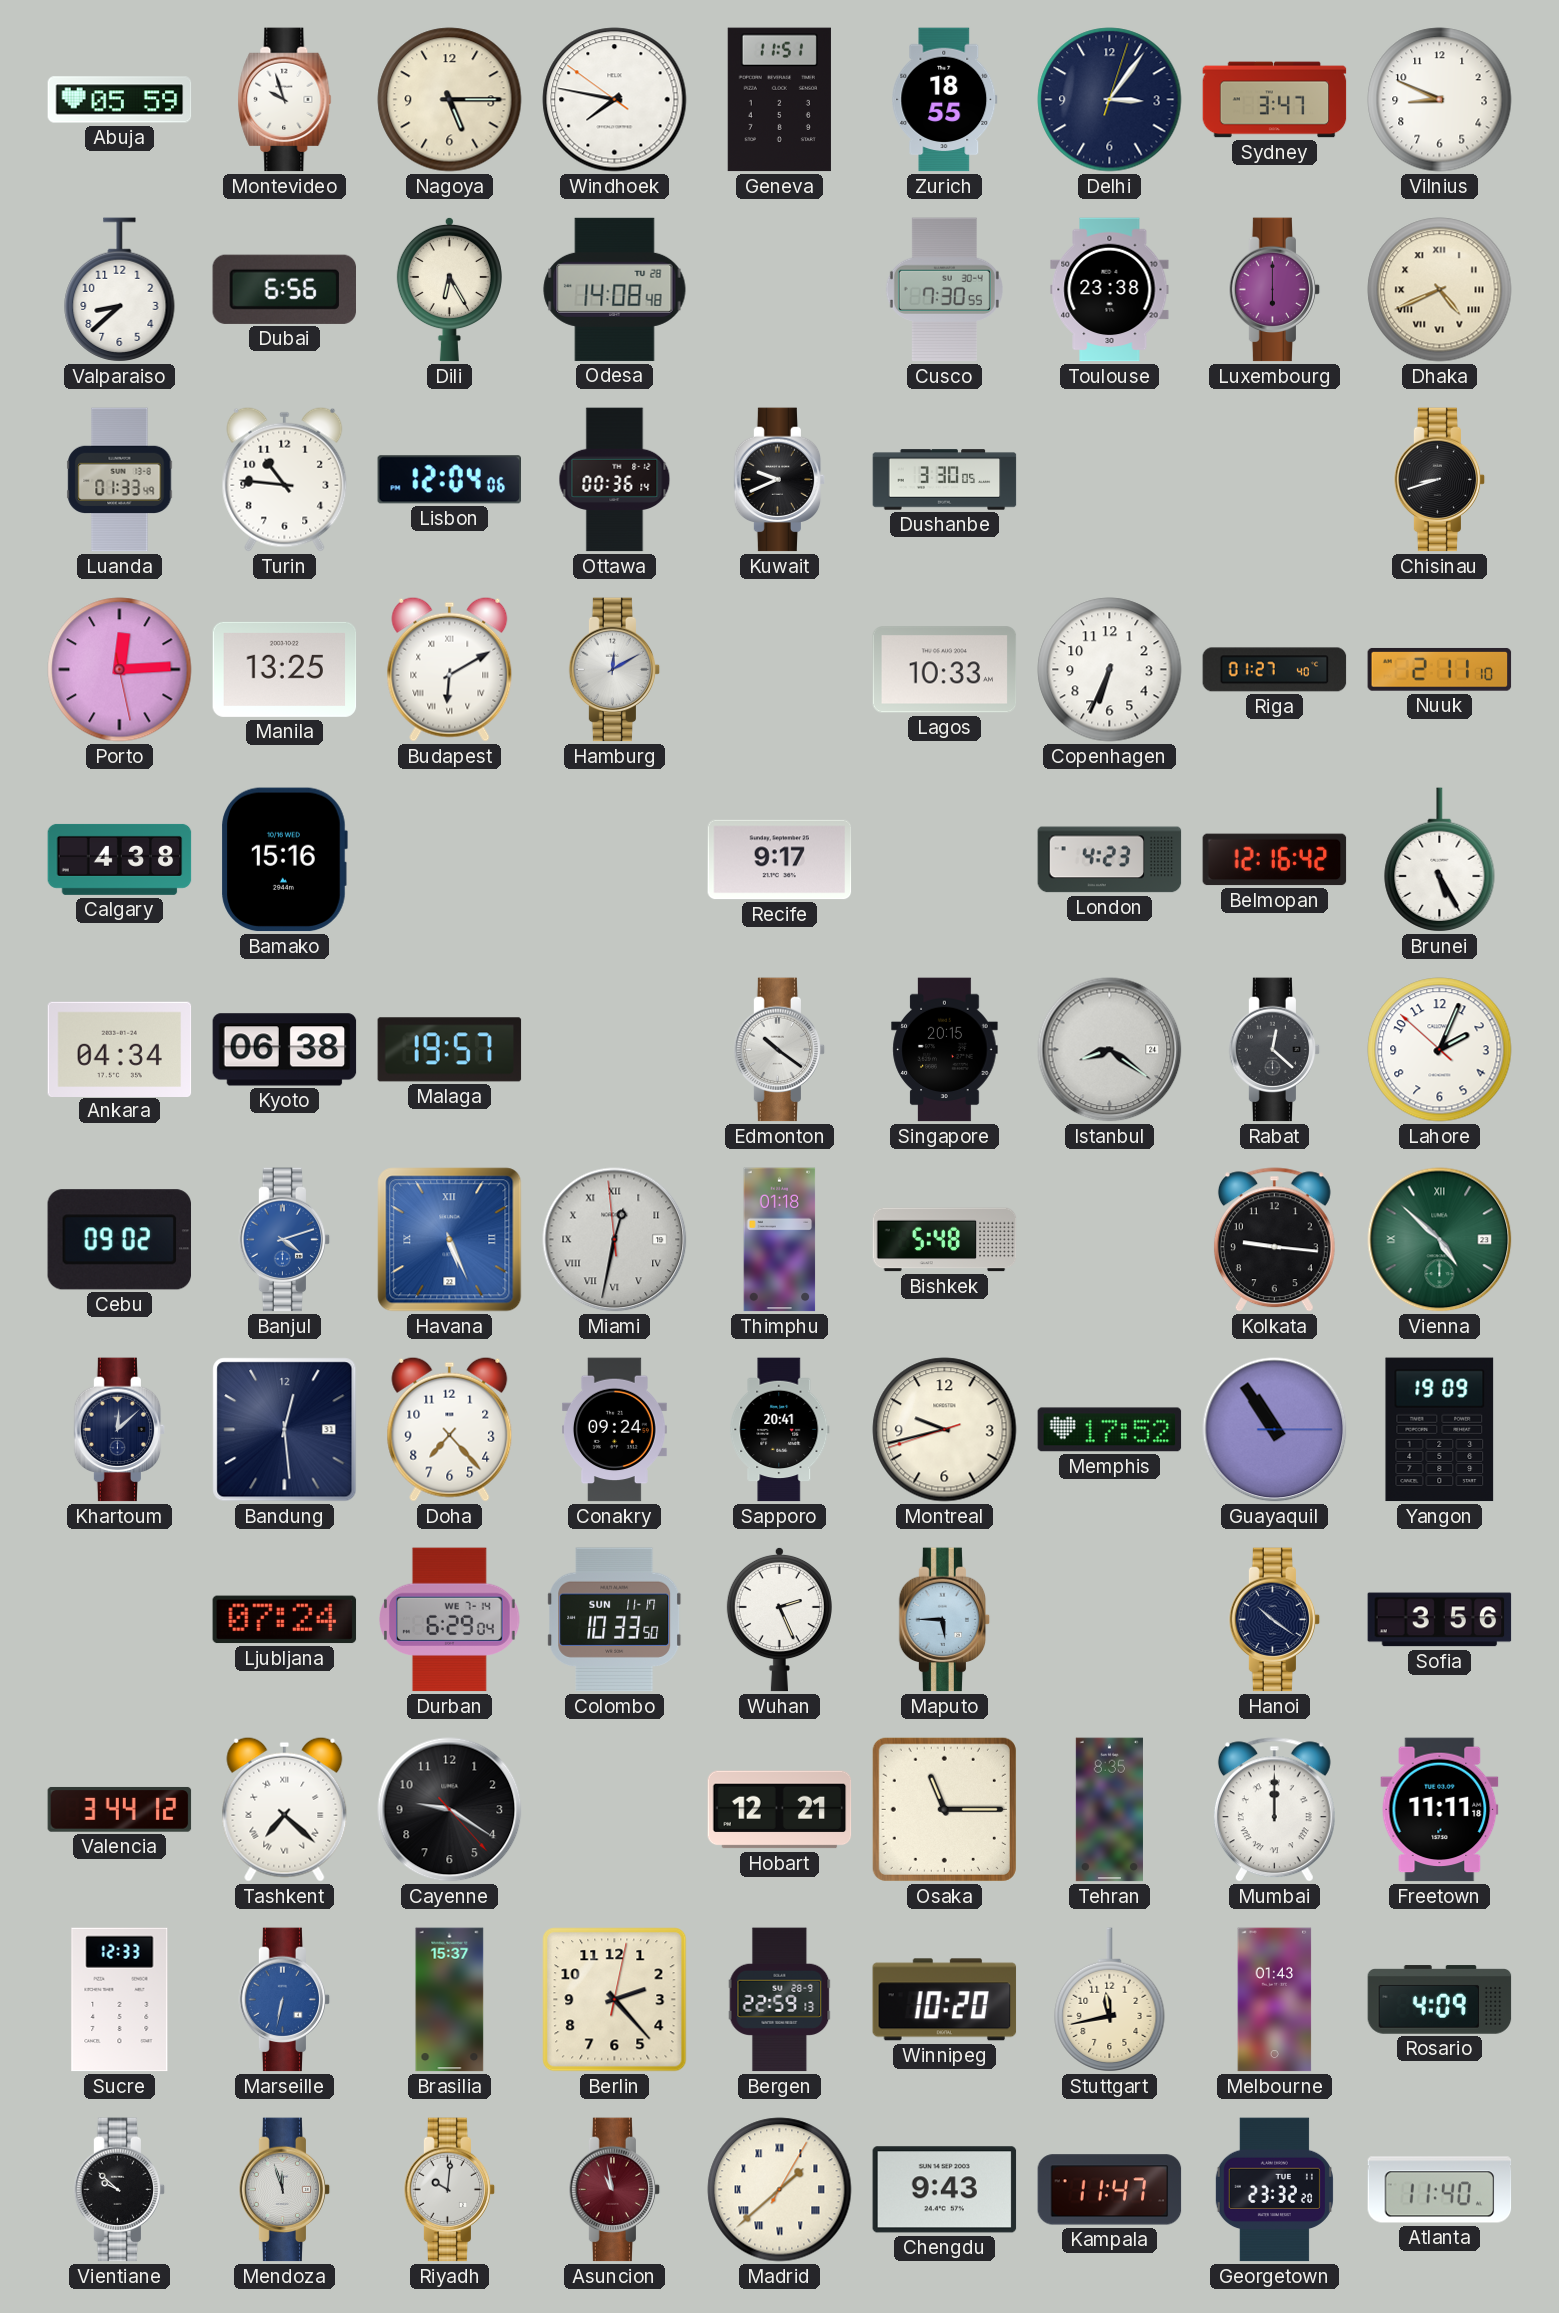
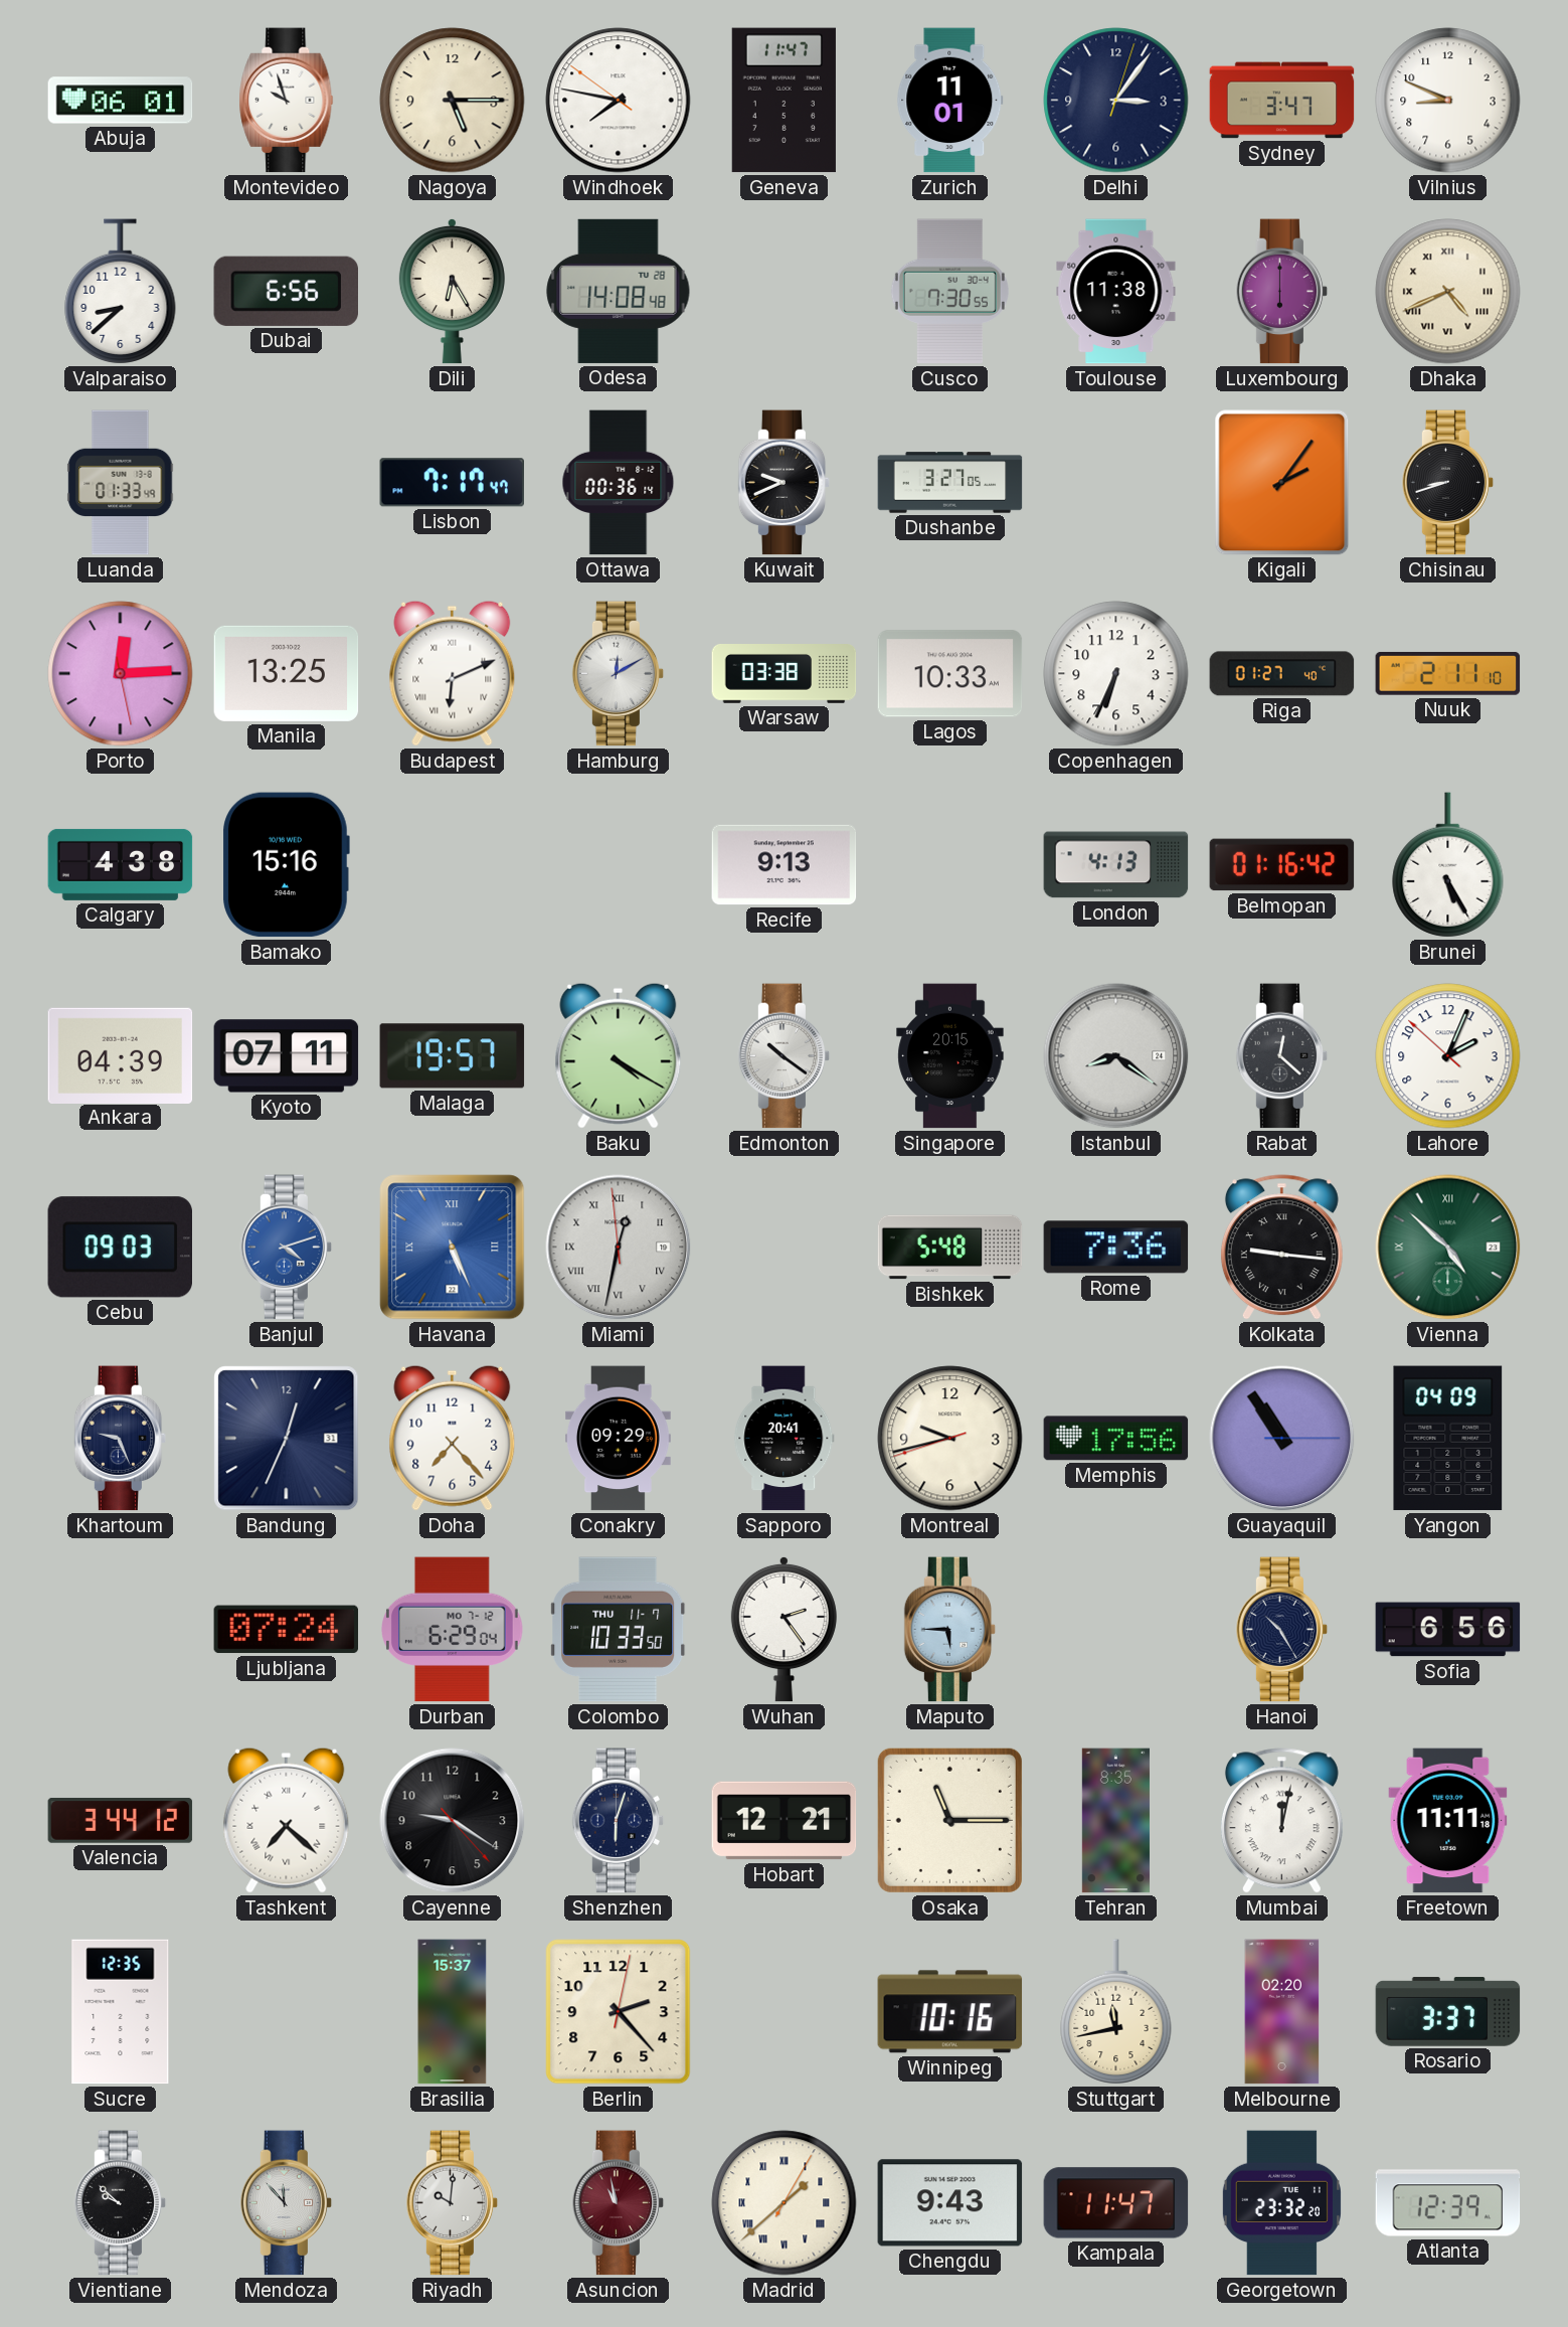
Abuja: 05:59 -> 06:01
Geneva: 11:51 -> 11:47
Zurich: 18:55 -> 11:01
Toulouse: 23:38 -> 11:38
Turin: 10:46 -> none
Lisbon: 12:04 -> 7:17
Dushanbe: 3:30 -> 3:27
Kigali: none -> 2:06
Budapest: 6:10 -> 6:11
Warsaw: none -> 03:38
Recife: 9:17 -> 9:13
London: 4:23 -> 4:13
Belmopan: 12:16 -> 01:16
Ankara: 04:34 -> 04:39
Kyoto: 06:38 -> 07:11
Baku: none -> 4:20
Cebu: 09:02 -> 09:03
Thimphu: 01:18 -> none
Rome: none -> 7:36
Kolkata numerals: Arabic -> Roman
Khartoum: 12:08 -> 9:26
Bandung: 12:29 -> 12:34
Conakry: 09:24 -> 09:29
Memphis: 17:52 -> 17:56
Yangon: 19:09 -> 04:09
Durban date: WE 7-14 -> MO 7-12
Colombo date: SUN 11-17 -> THU 11-7
Wuhan: 2:26 -> 2:24
Hanoi: 10:21 -> 10:25
Sofia: 3:56 -> 6:56
Shenzhen: none -> 6:03
Mumbai: 12:00 -> 12:02
Sucre: 12:33 -> 12:35
Marseille: 6:32 -> none
Bergen: 22:59 -> none
Winnipeg: 10:20 -> 10:16
Melbourne: 01:43 -> 02:20
Rosario: 4:09 -> 3:37
Mendoza: 11:57 -> 11:53
Atlanta: 11:40 -> 12:39
